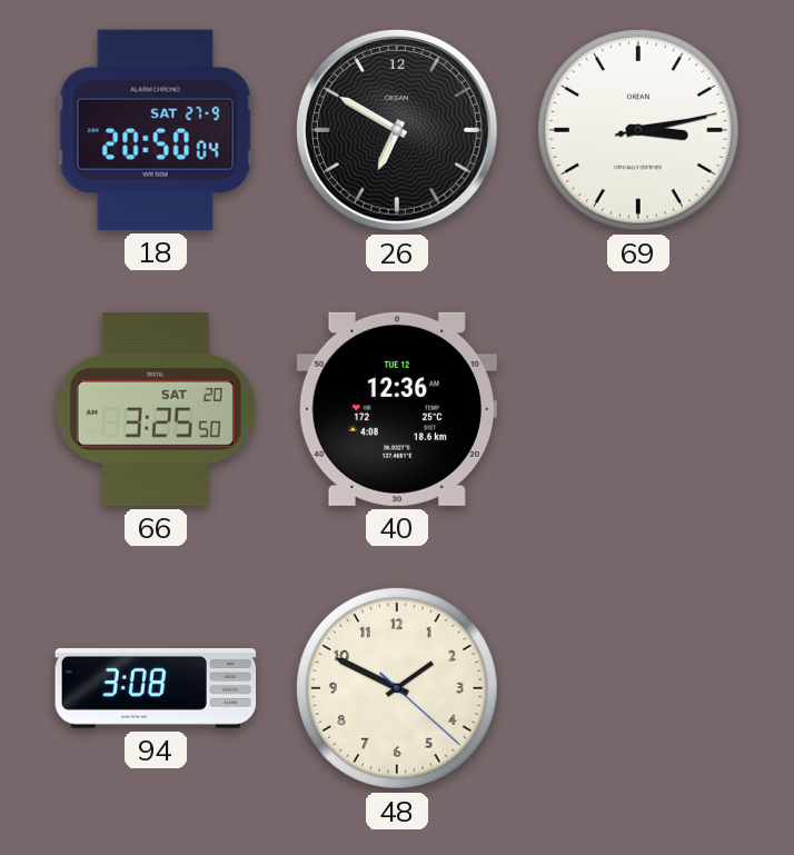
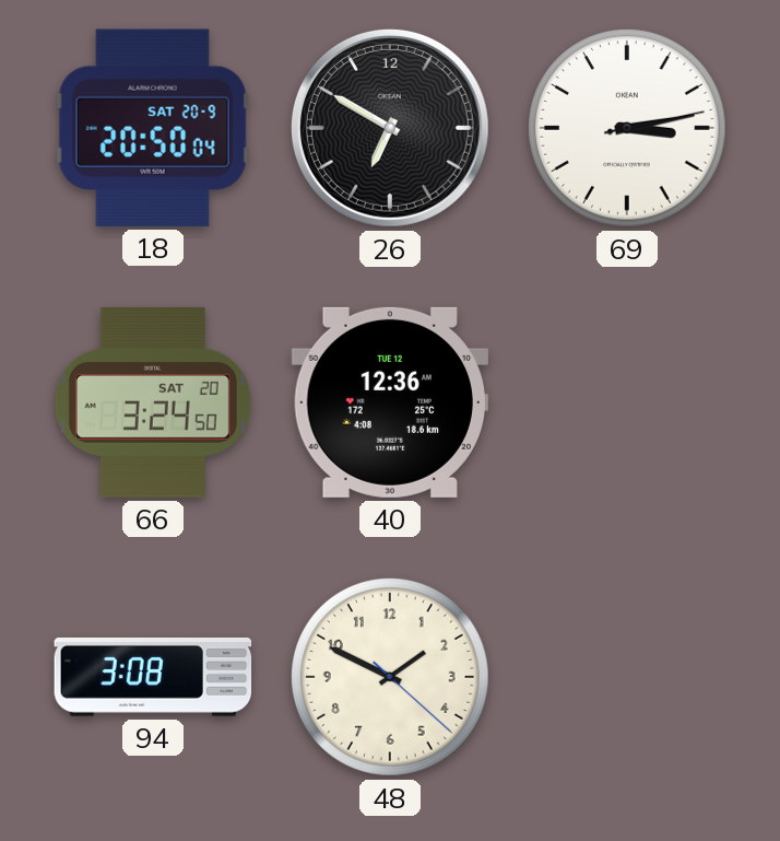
18 date: SAT 27-9 -> SAT 20-9
66: 3:25 -> 3:24
